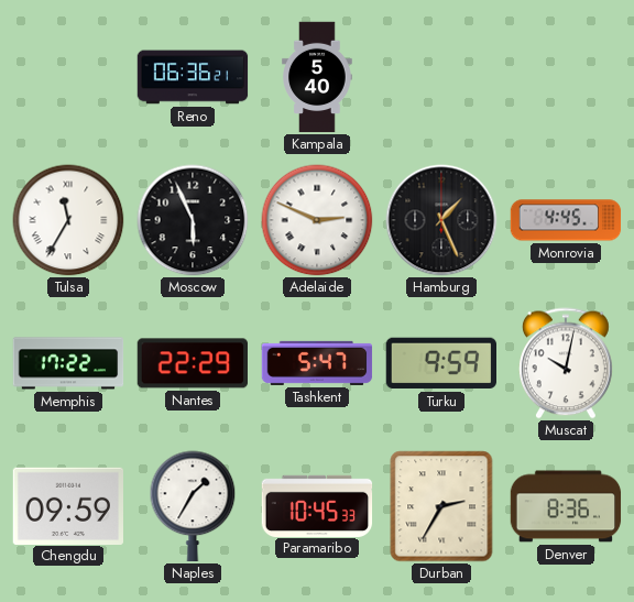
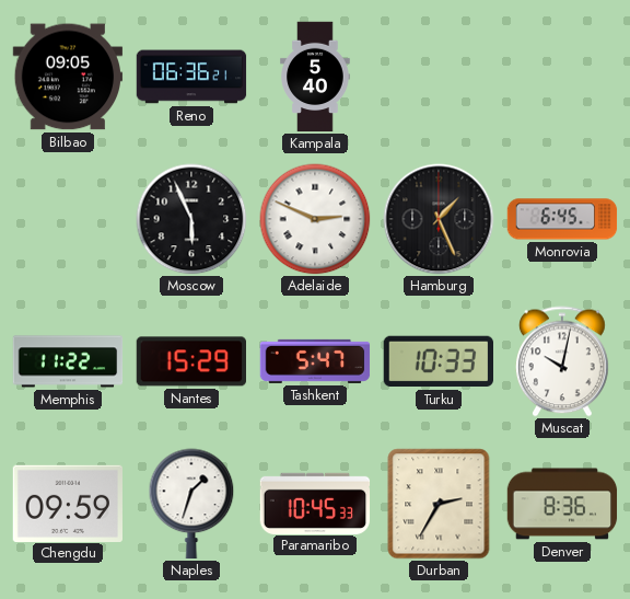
Bilbao: none -> 09:05
Tulsa: 11:35 -> none
Monrovia: 4:45 -> 6:45
Memphis: 17:22 -> 11:22
Nantes: 22:29 -> 15:29
Turku: 9:59 -> 10:33
Naples: 1:35 -> 1:33
